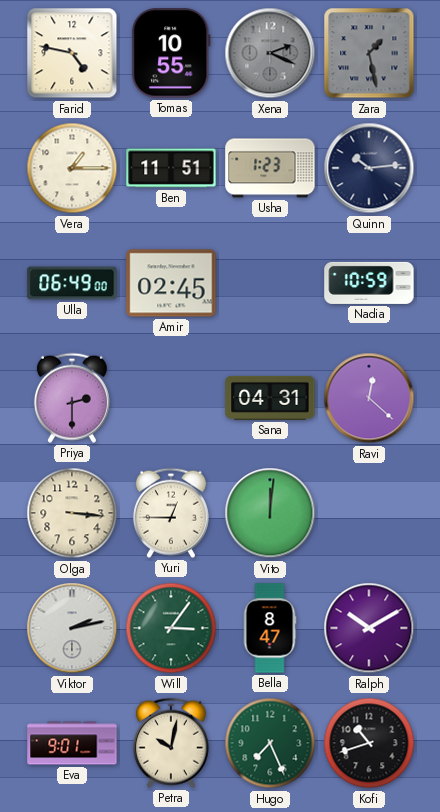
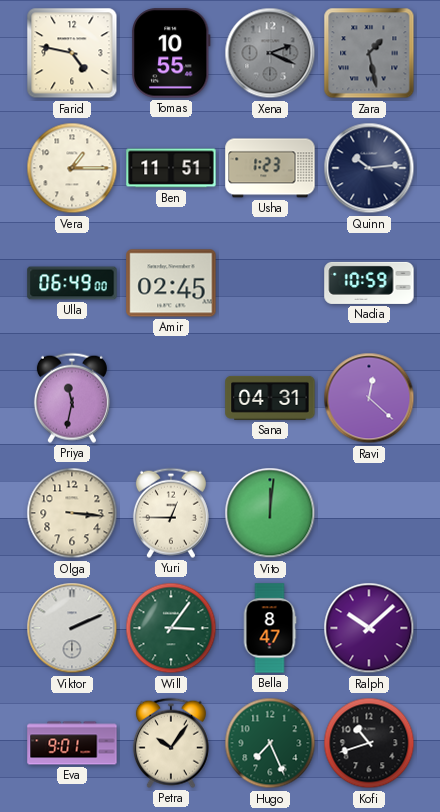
Priya: 2:30 -> 11:32
Viktor: 2:13 -> 2:11
Ralph: 10:10 -> 10:08
Petra: 10:02 -> 10:06
